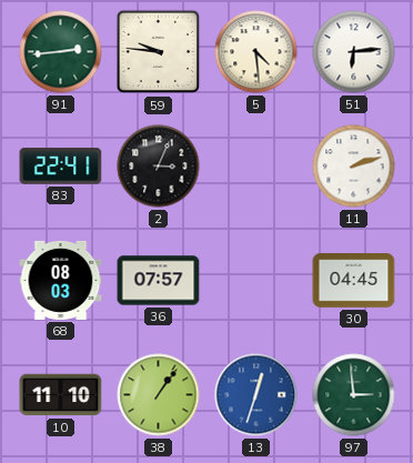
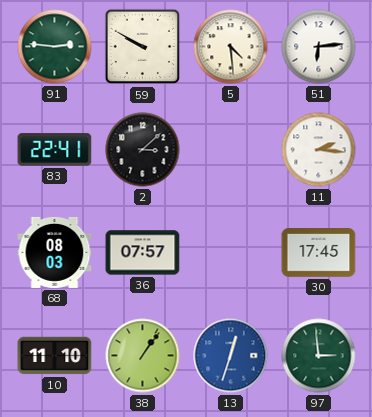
91: 2:44 -> 2:46
59: 9:46 -> 9:50
2: 3:04 -> 3:08
11: 2:12 -> 2:16
30: 04:45 -> 17:45
